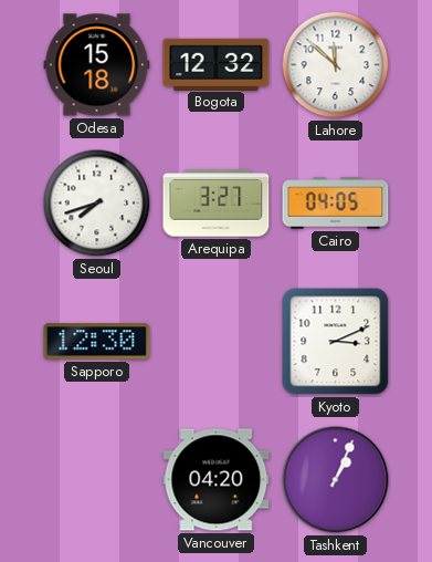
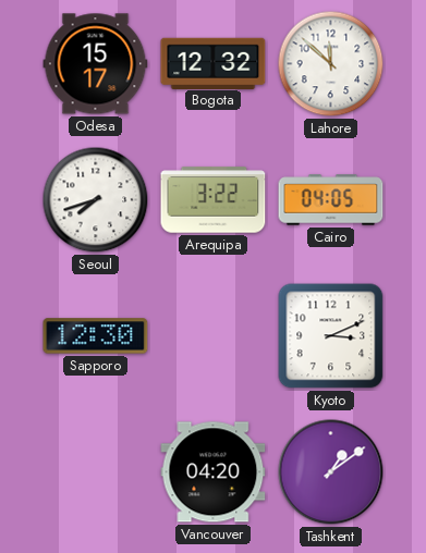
Odesa: 15:18 -> 15:17
Arequipa: 3:27 -> 3:22
Tashkent: 1:04 -> 1:09
